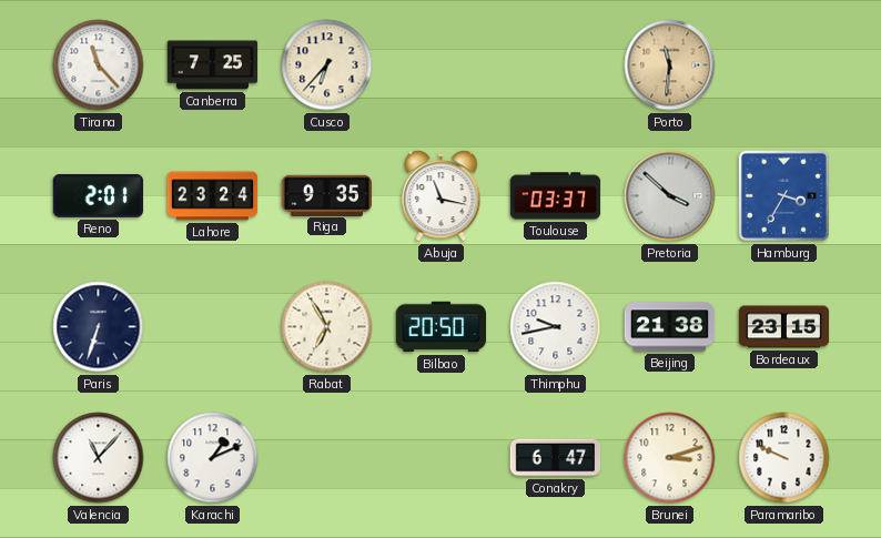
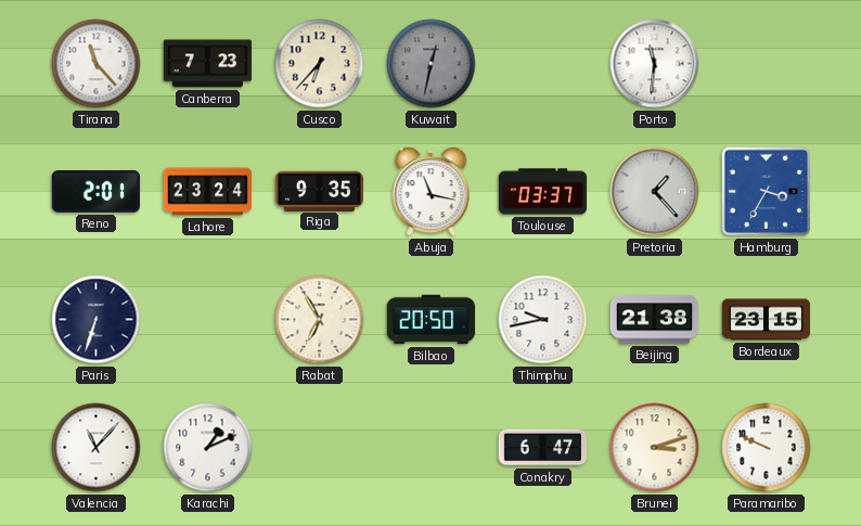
Canberra: 7:25 -> 7:23
Kuwait: none -> 12:32
Porto dial: champagne -> white
Pretoria: 3:52 -> 1:23
